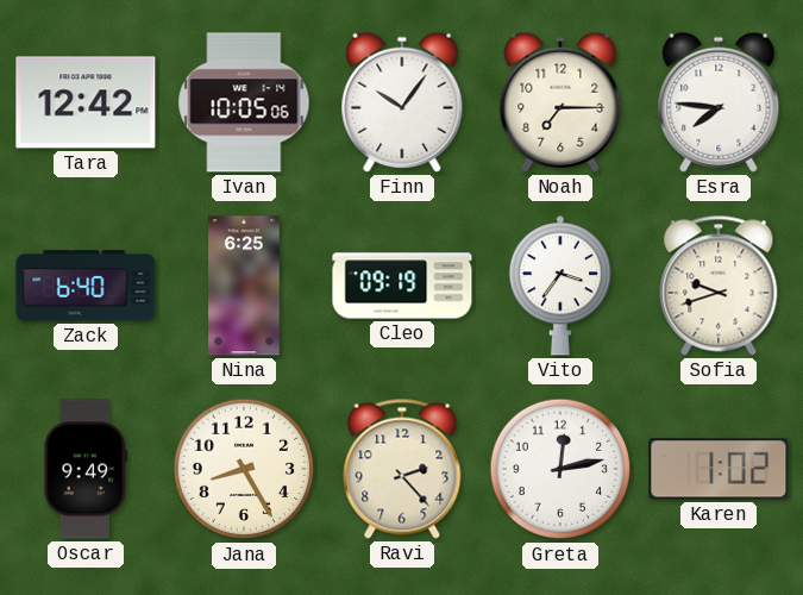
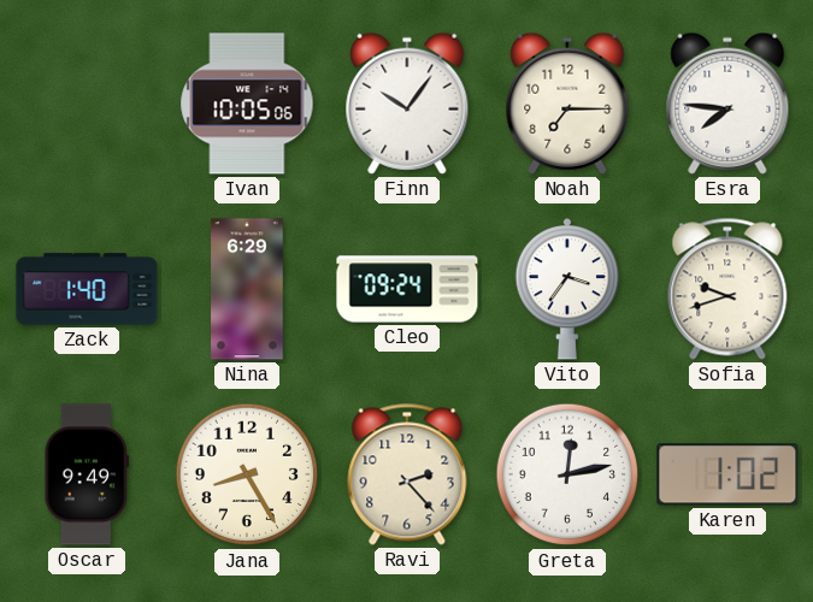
Tara: 12:42 -> none
Zack: 6:40 -> 1:40
Nina: 6:25 -> 6:29
Cleo: 09:19 -> 09:24
